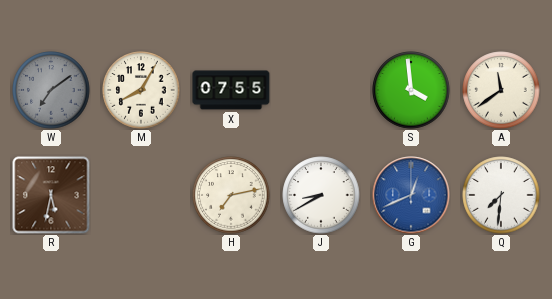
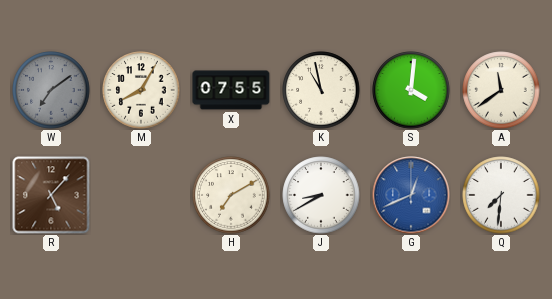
K: none -> 10:58
S: 3:59 -> 4:01
R: 5:32 -> 5:07
H: 7:13 -> 7:10
